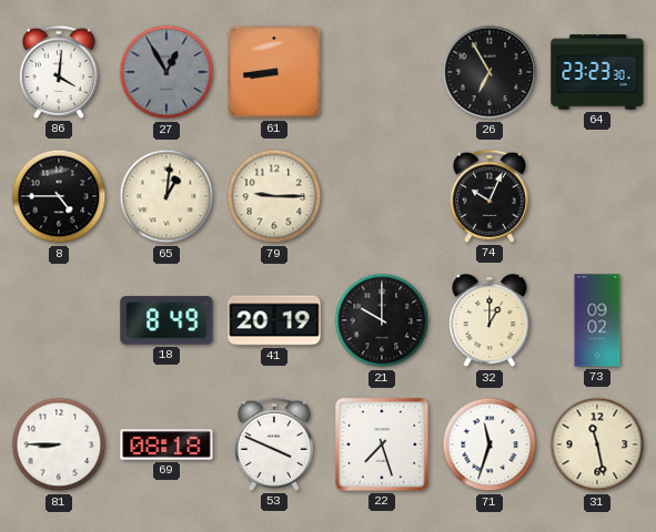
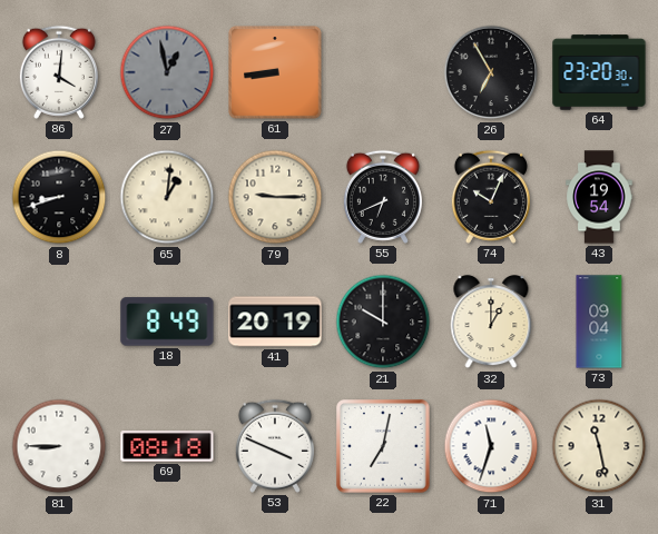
27: 12:55 -> 12:58
64: 23:23 -> 23:20
8: 4:45 -> 8:42
55: none -> 6:41
43: none -> 19:54
73: 09:02 -> 09:04
22: 7:27 -> 7:02
